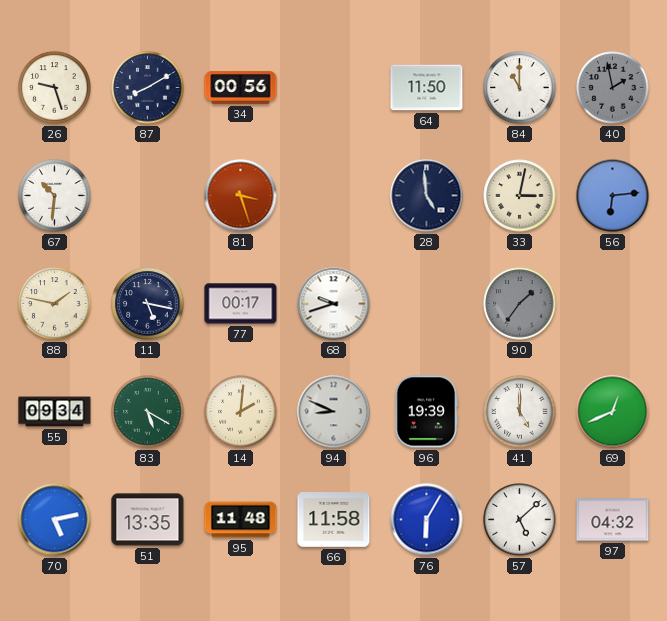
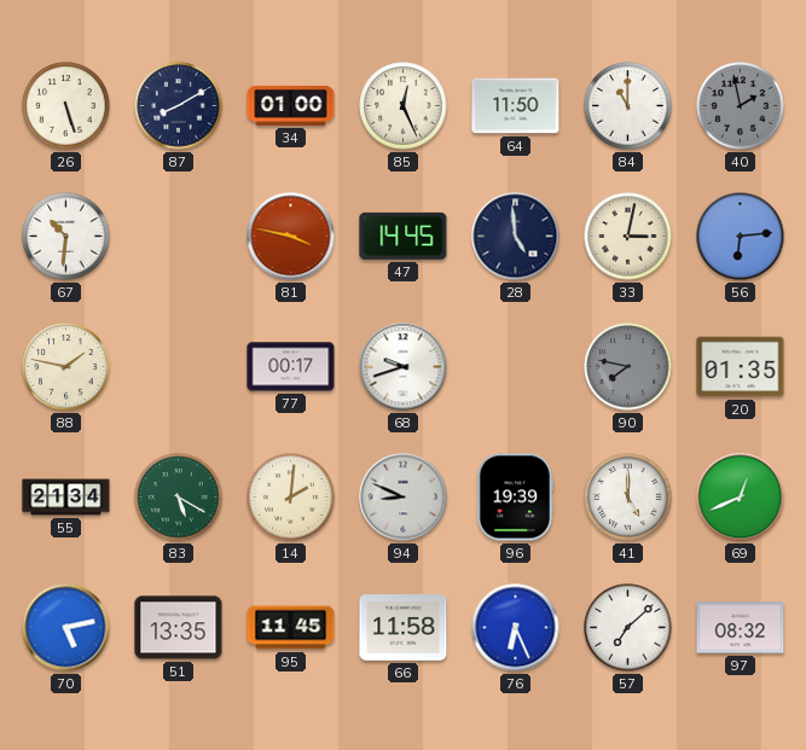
26: 9:27 -> 5:27
34: 00:56 -> 01:00
85: none -> 12:26
81: 3:27 -> 3:47
47: none -> 14:45
11: 5:17 -> none
90: 1:36 -> 7:47
20: none -> 01:35
55: 09:34 -> 21:34
95: 11:48 -> 11:45
76: 6:05 -> 6:26
57: 5:08 -> 7:08
97: 04:32 -> 08:32
